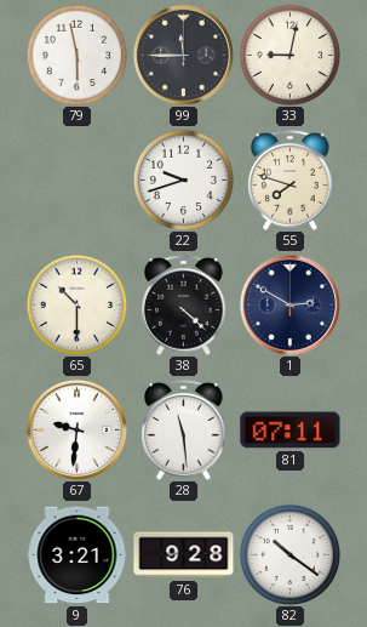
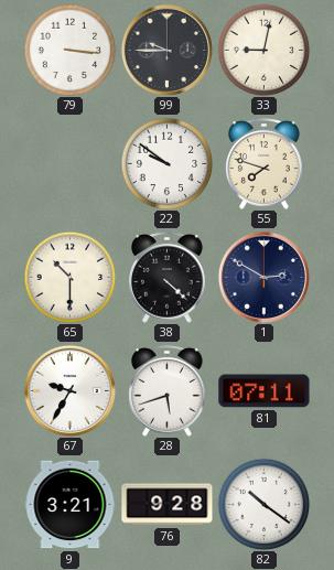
79: 5:58 -> 3:16
99: 11:45 -> 9:45
22: 9:42 -> 9:51
67: 9:31 -> 9:35
28: 11:29 -> 5:42
